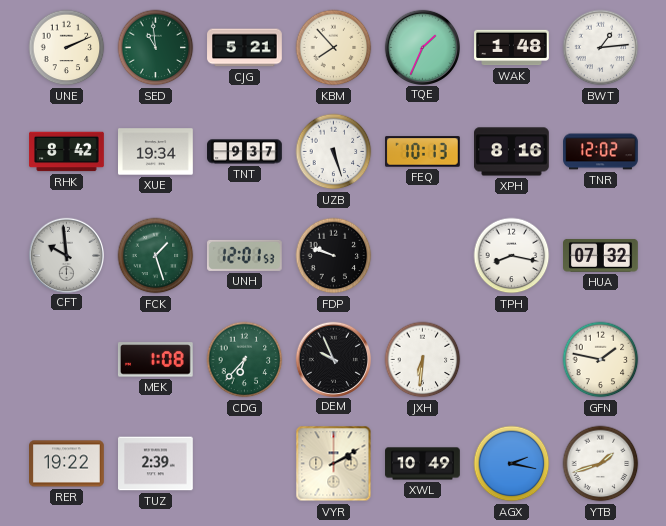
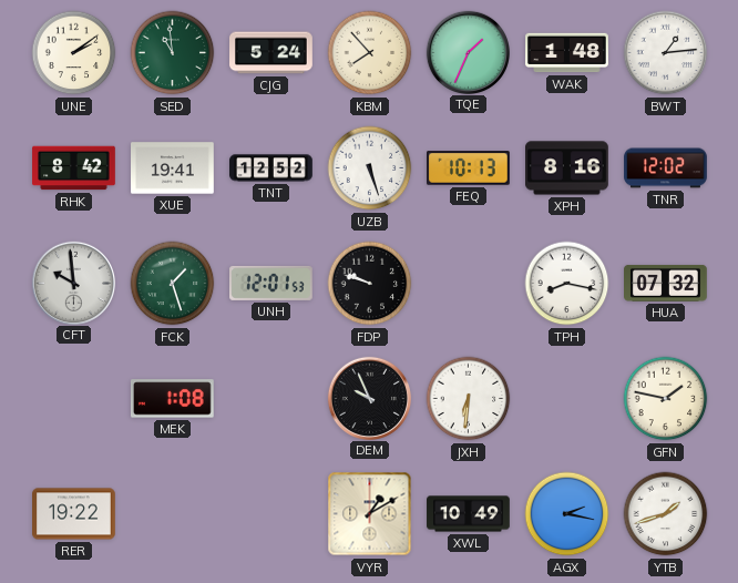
UNE: 2:11 -> 2:09
CJG: 5:21 -> 5:24
XUE: 19:34 -> 19:41
TNT: 9:37 -> 12:52
CDG: 6:37 -> none
TUZ: 2:39 -> none
VYR: 2:10 -> 1:10
